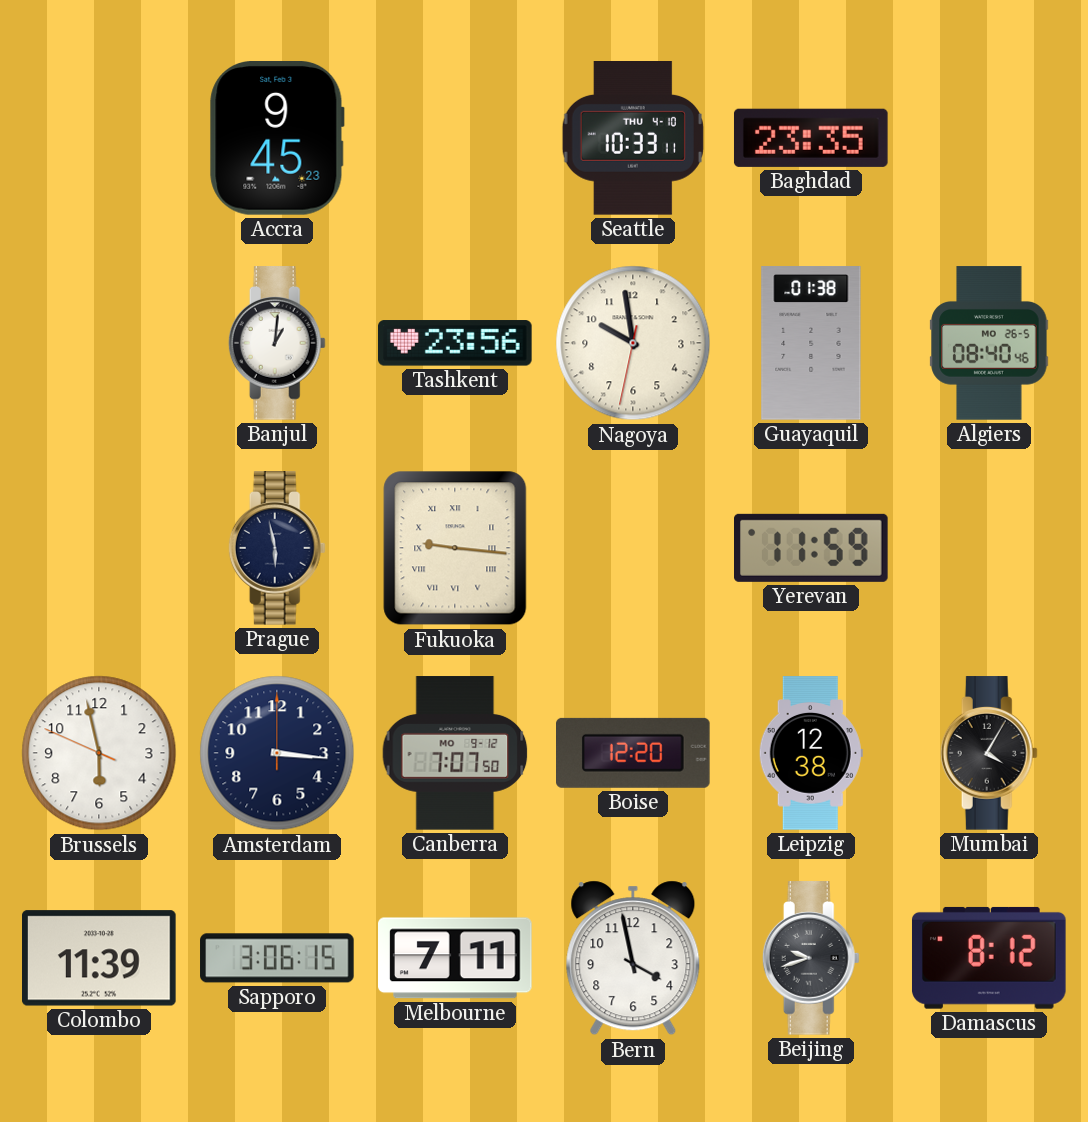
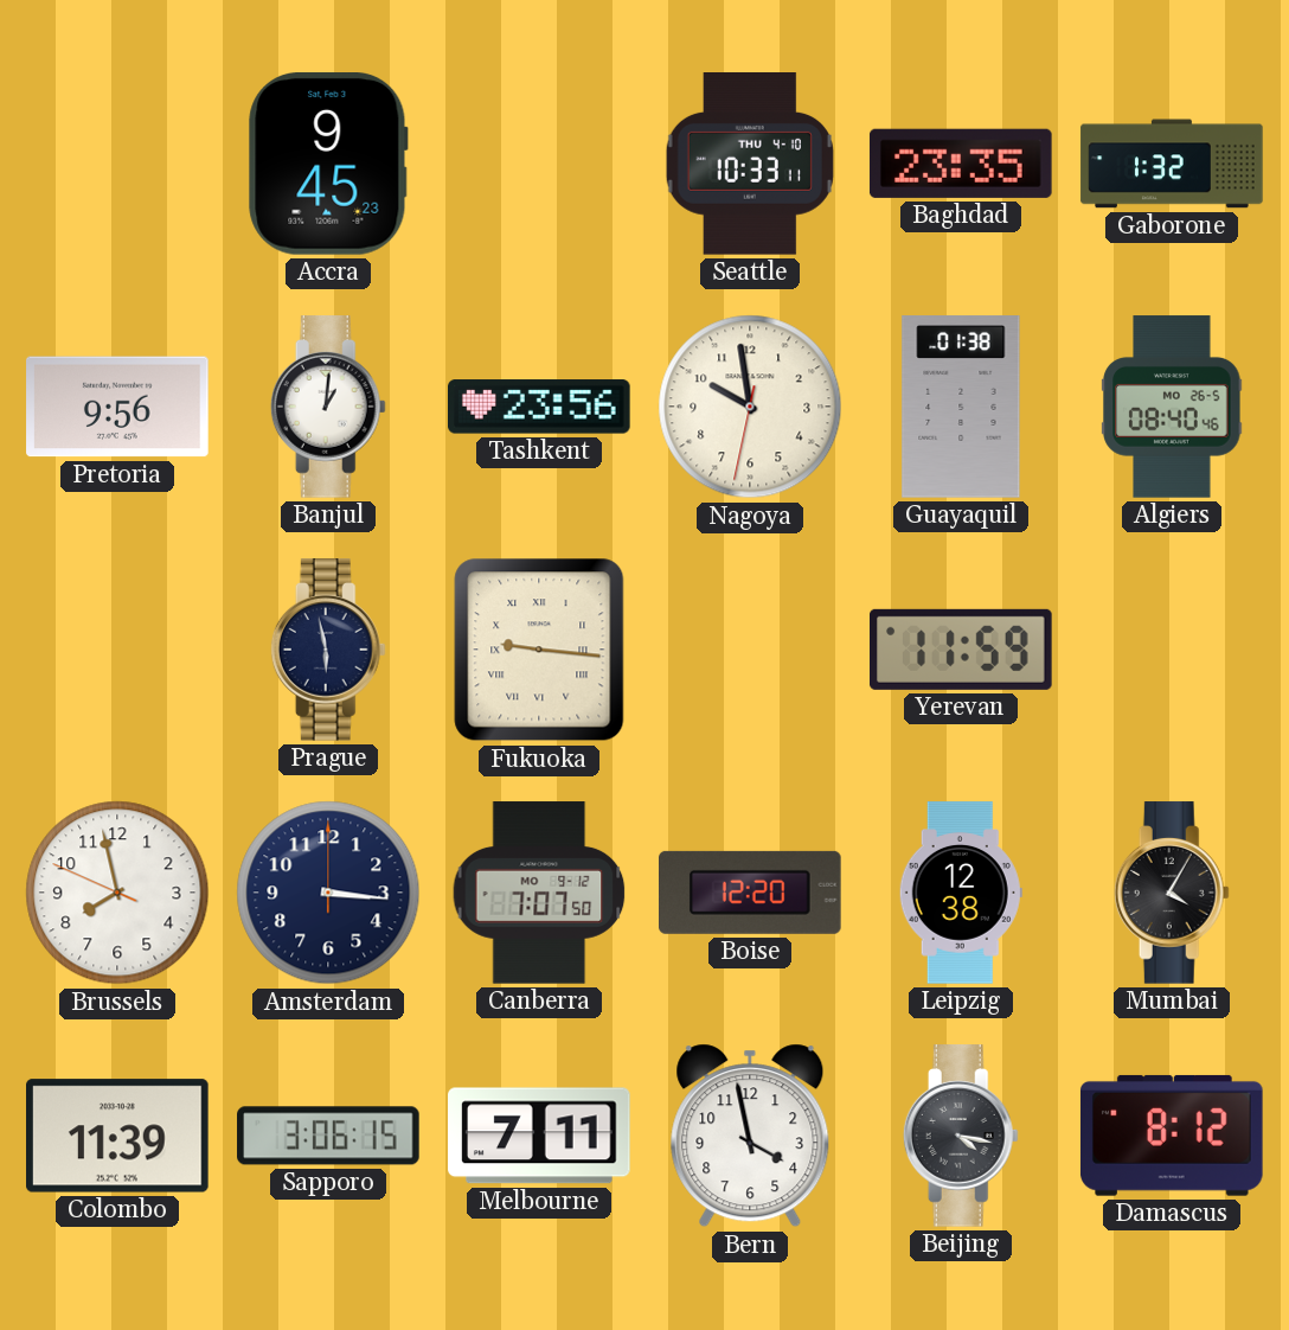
Gaborone: none -> 1:32
Pretoria: none -> 9:56
Brussels: 5:57 -> 7:57
Beijing: 9:42 -> 4:17
